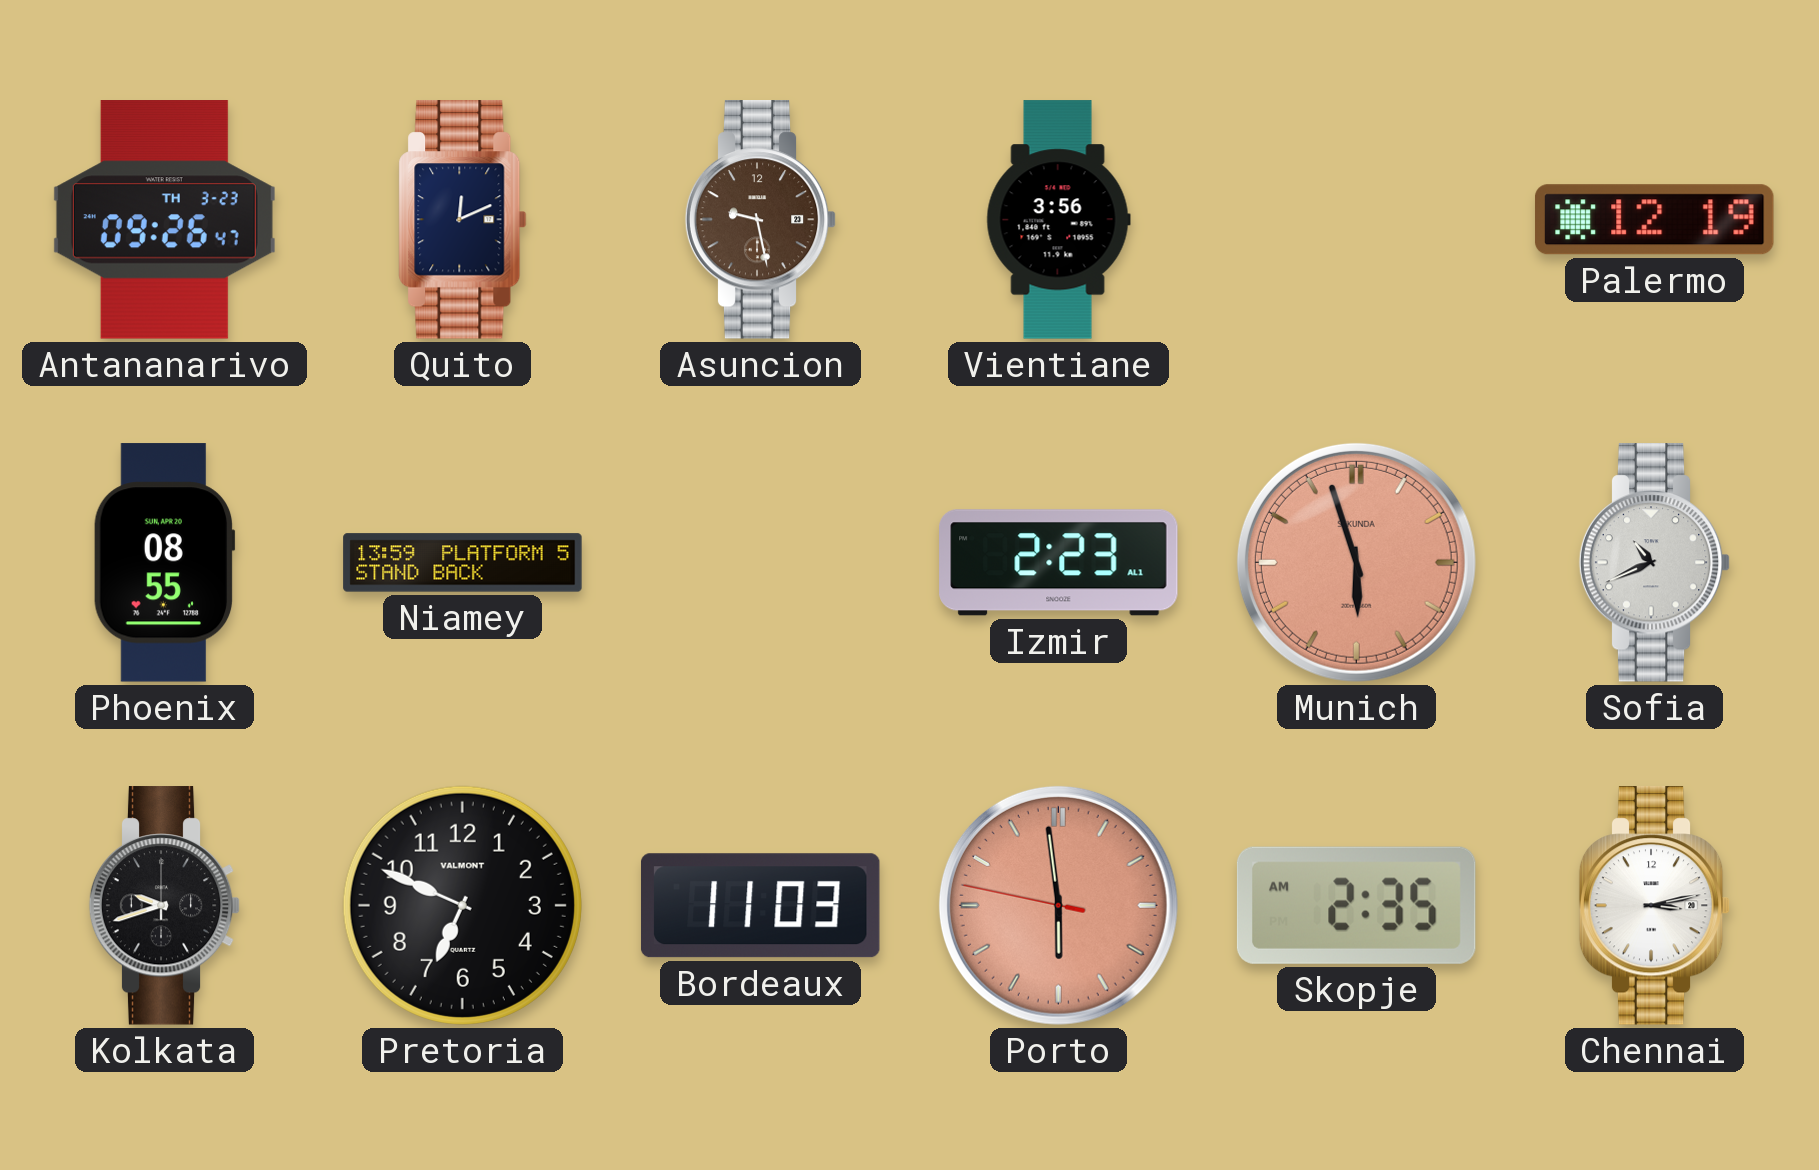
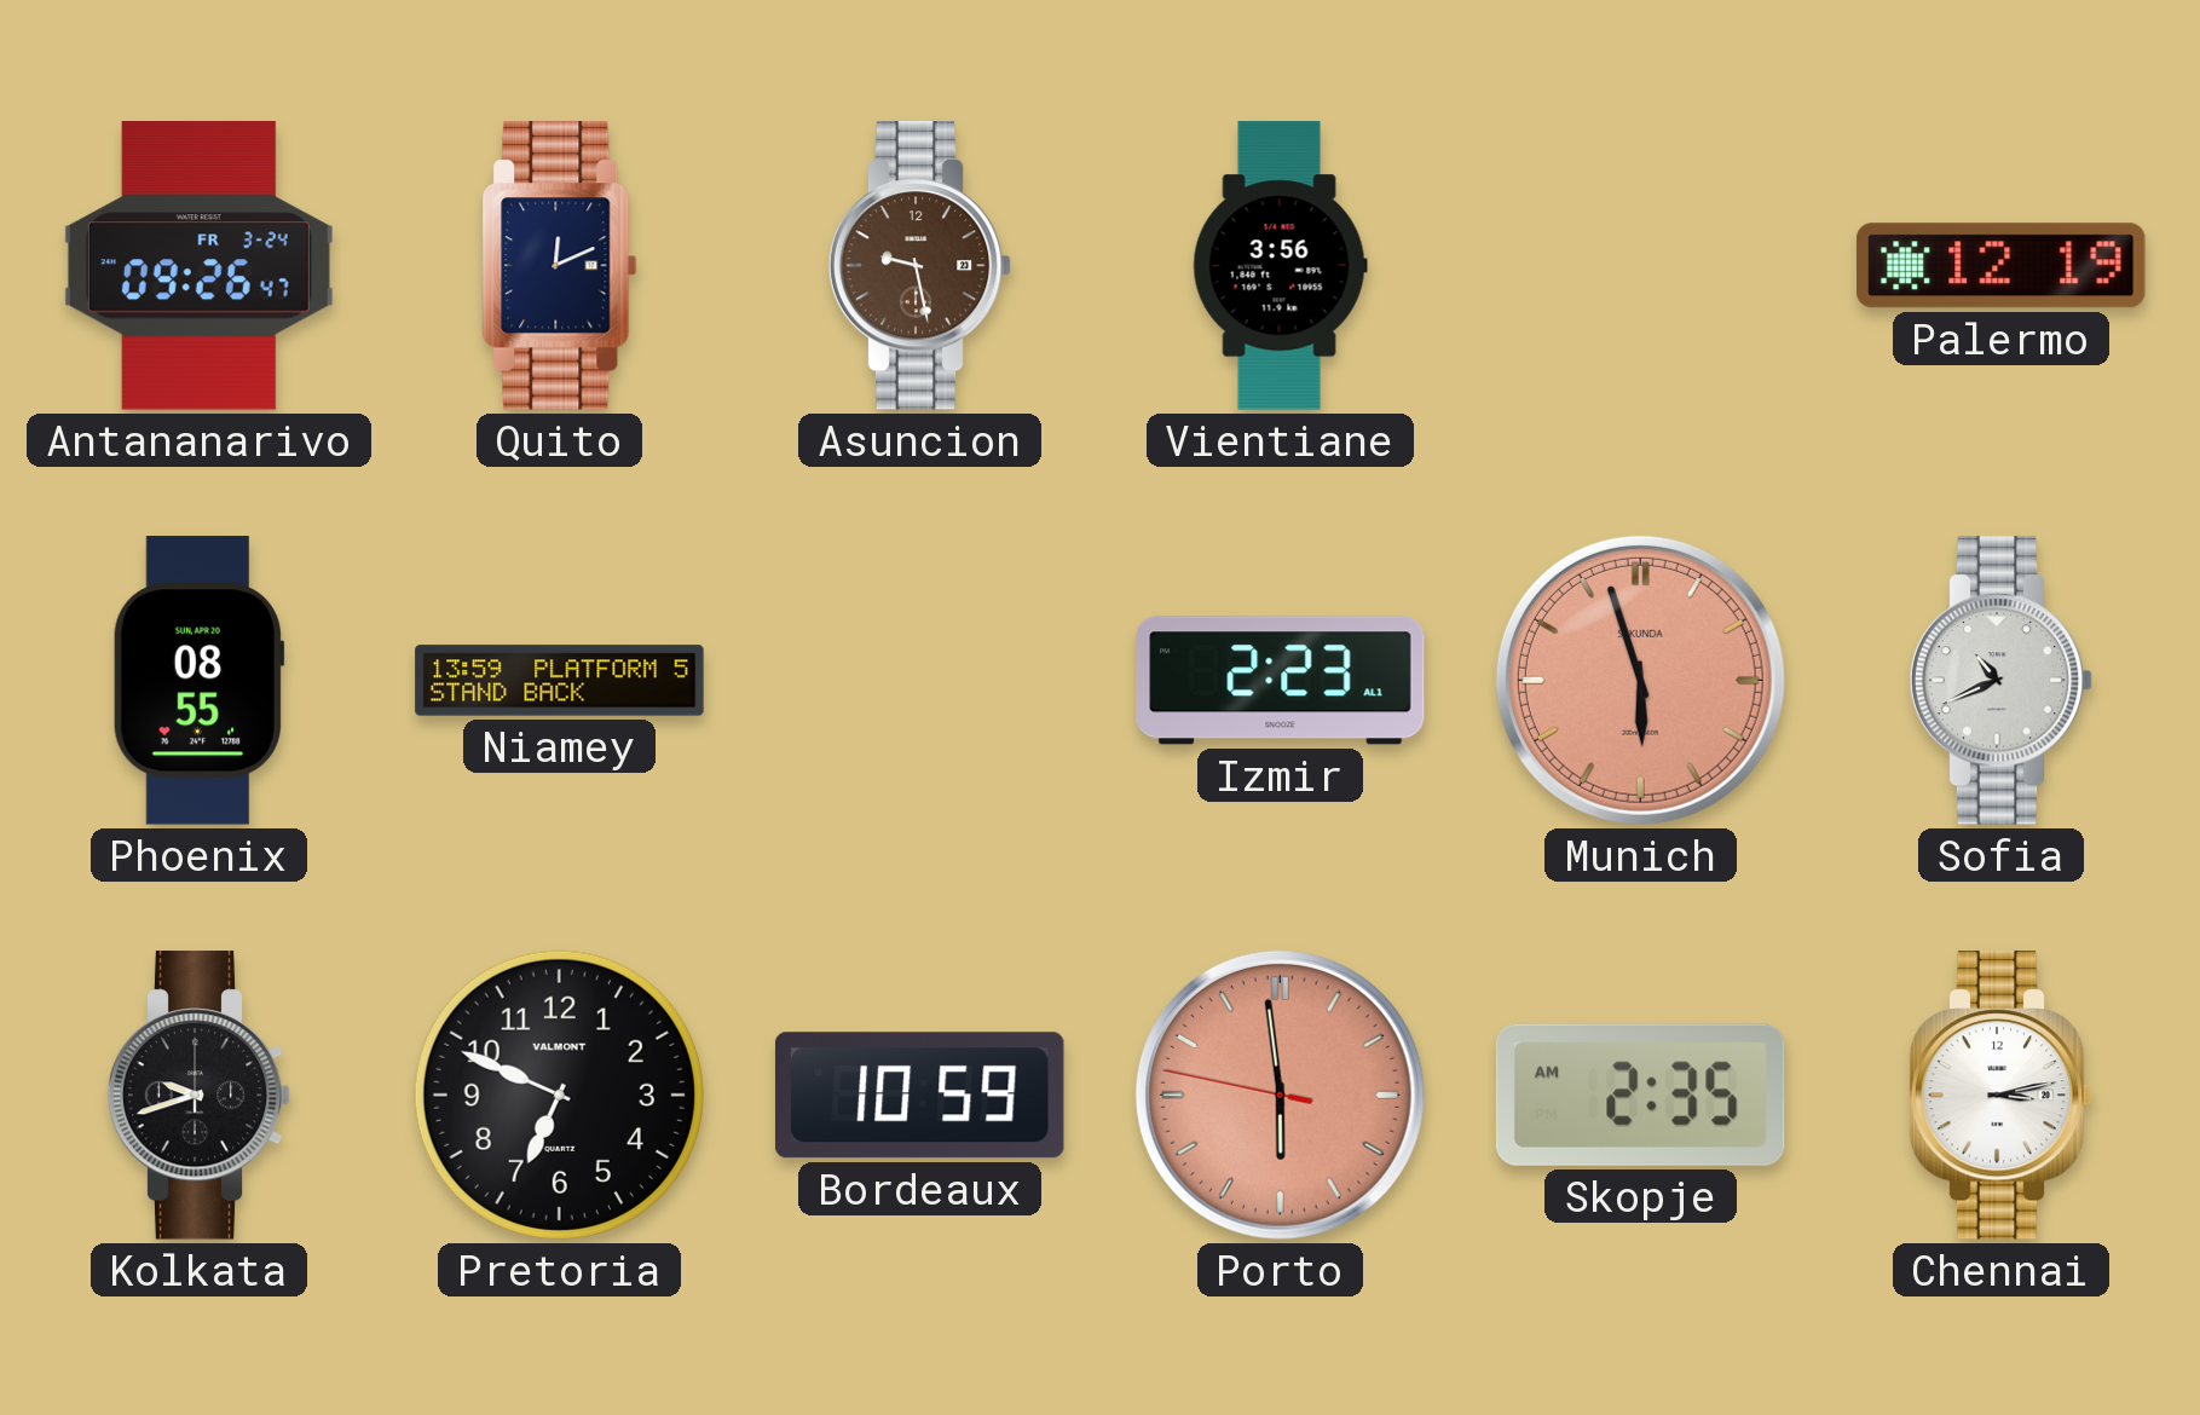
Antananarivo date: TH 3-23 -> FR 3-24
Bordeaux: 11:03 -> 10:59
